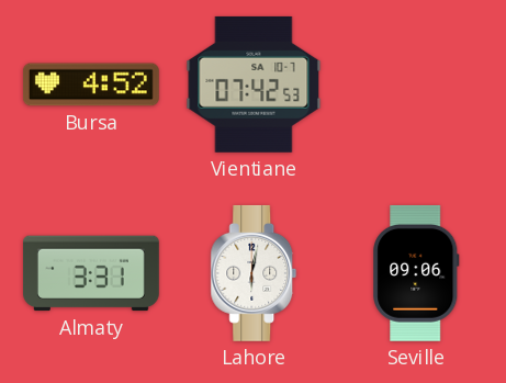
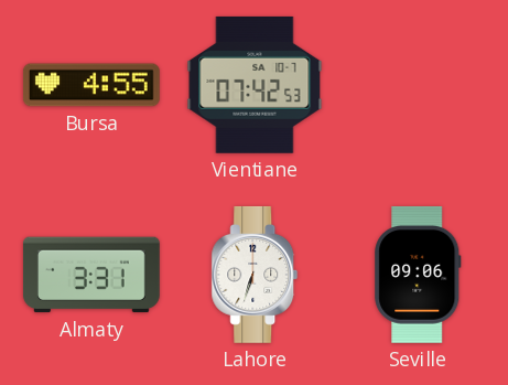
Bursa: 4:52 -> 4:55
Lahore: 6:02 -> 6:33
